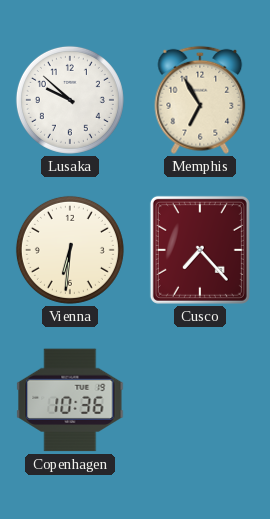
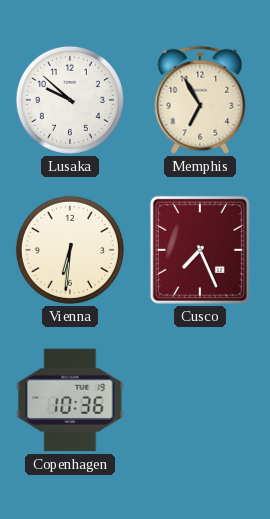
Cusco: 7:23 -> 7:26
